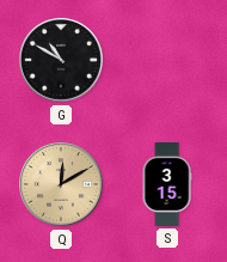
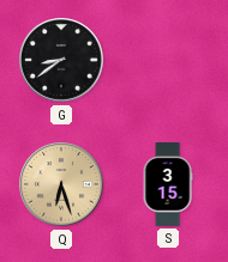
G: 10:50 -> 8:39
Q: 12:10 -> 6:27
